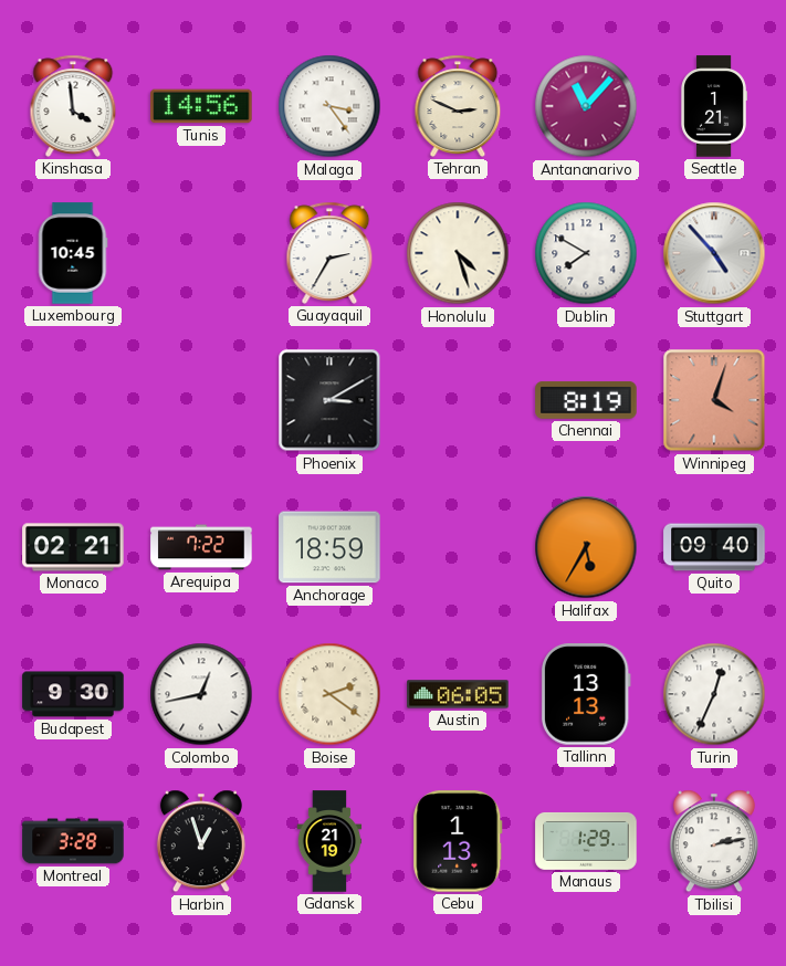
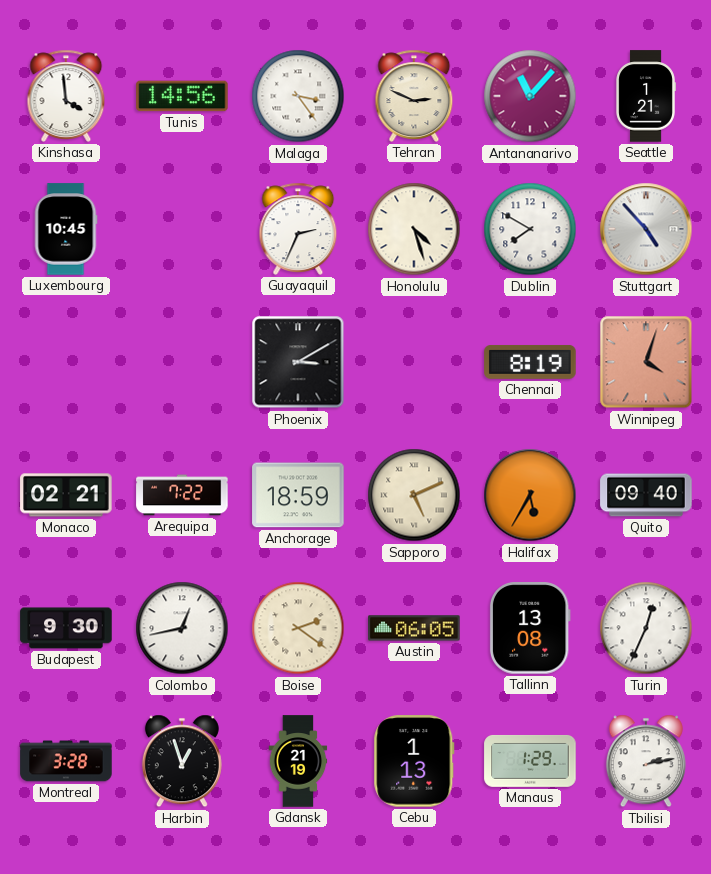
Guayaquil: 2:35 -> 2:34
Sapporo: none -> 5:11
Tallinn: 13:13 -> 13:08
